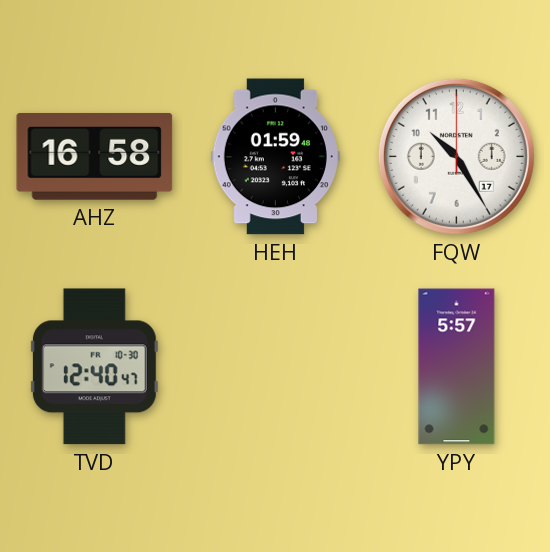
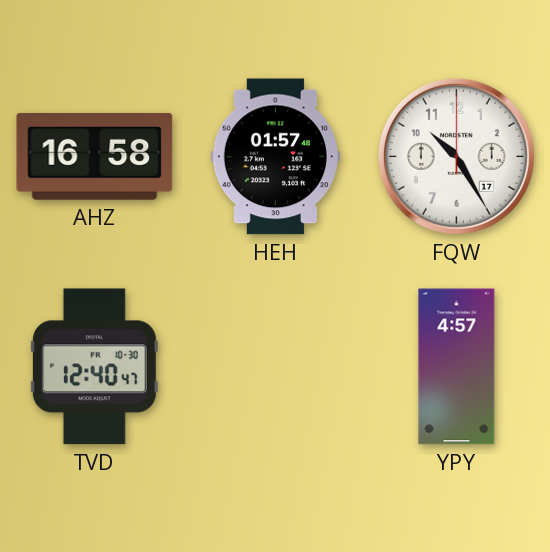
HEH: 01:59 -> 01:57
YPY: 5:57 -> 4:57
